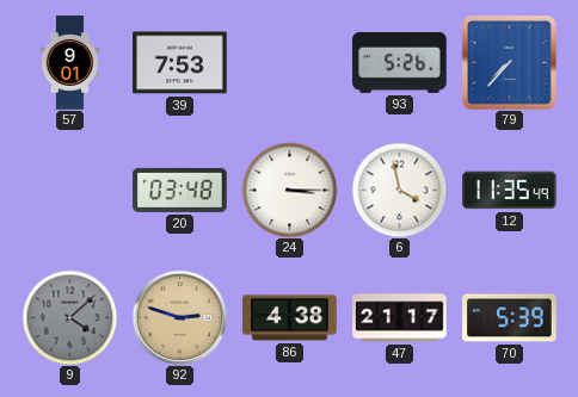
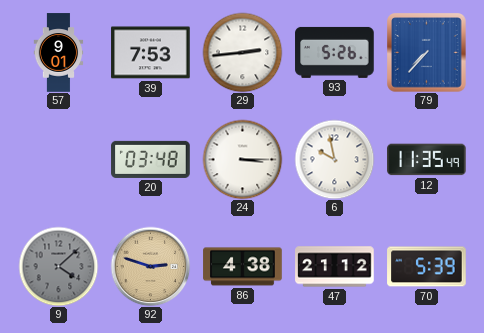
29: none -> 2:44
6: 3:58 -> 9:58
47: 21:17 -> 21:12
